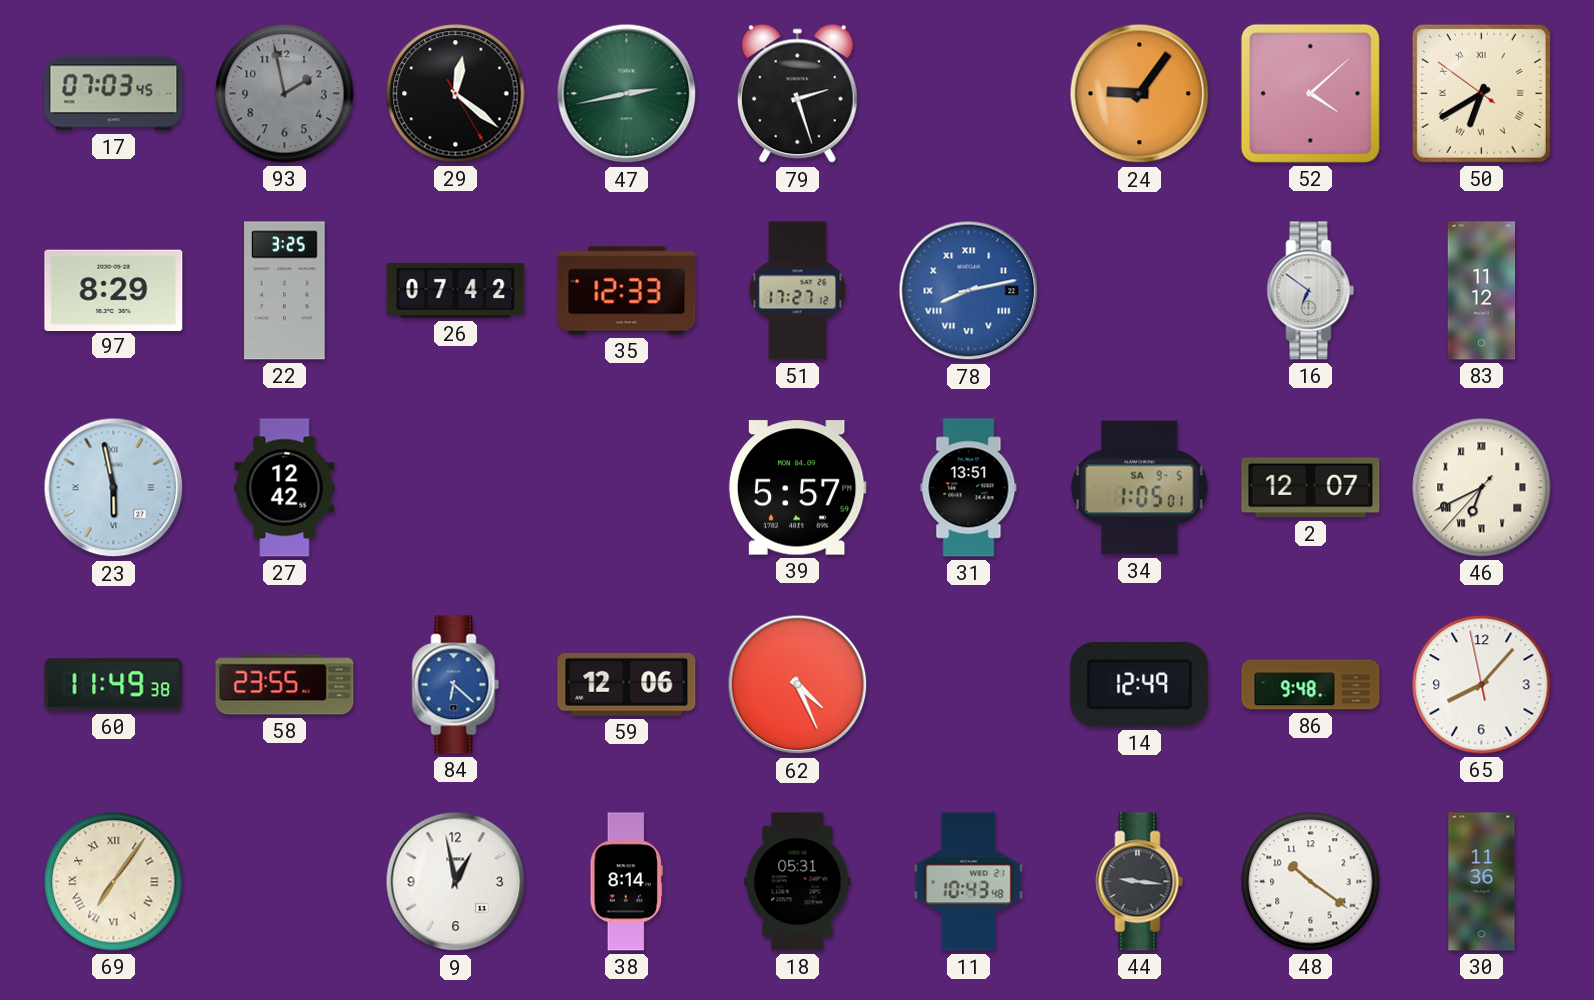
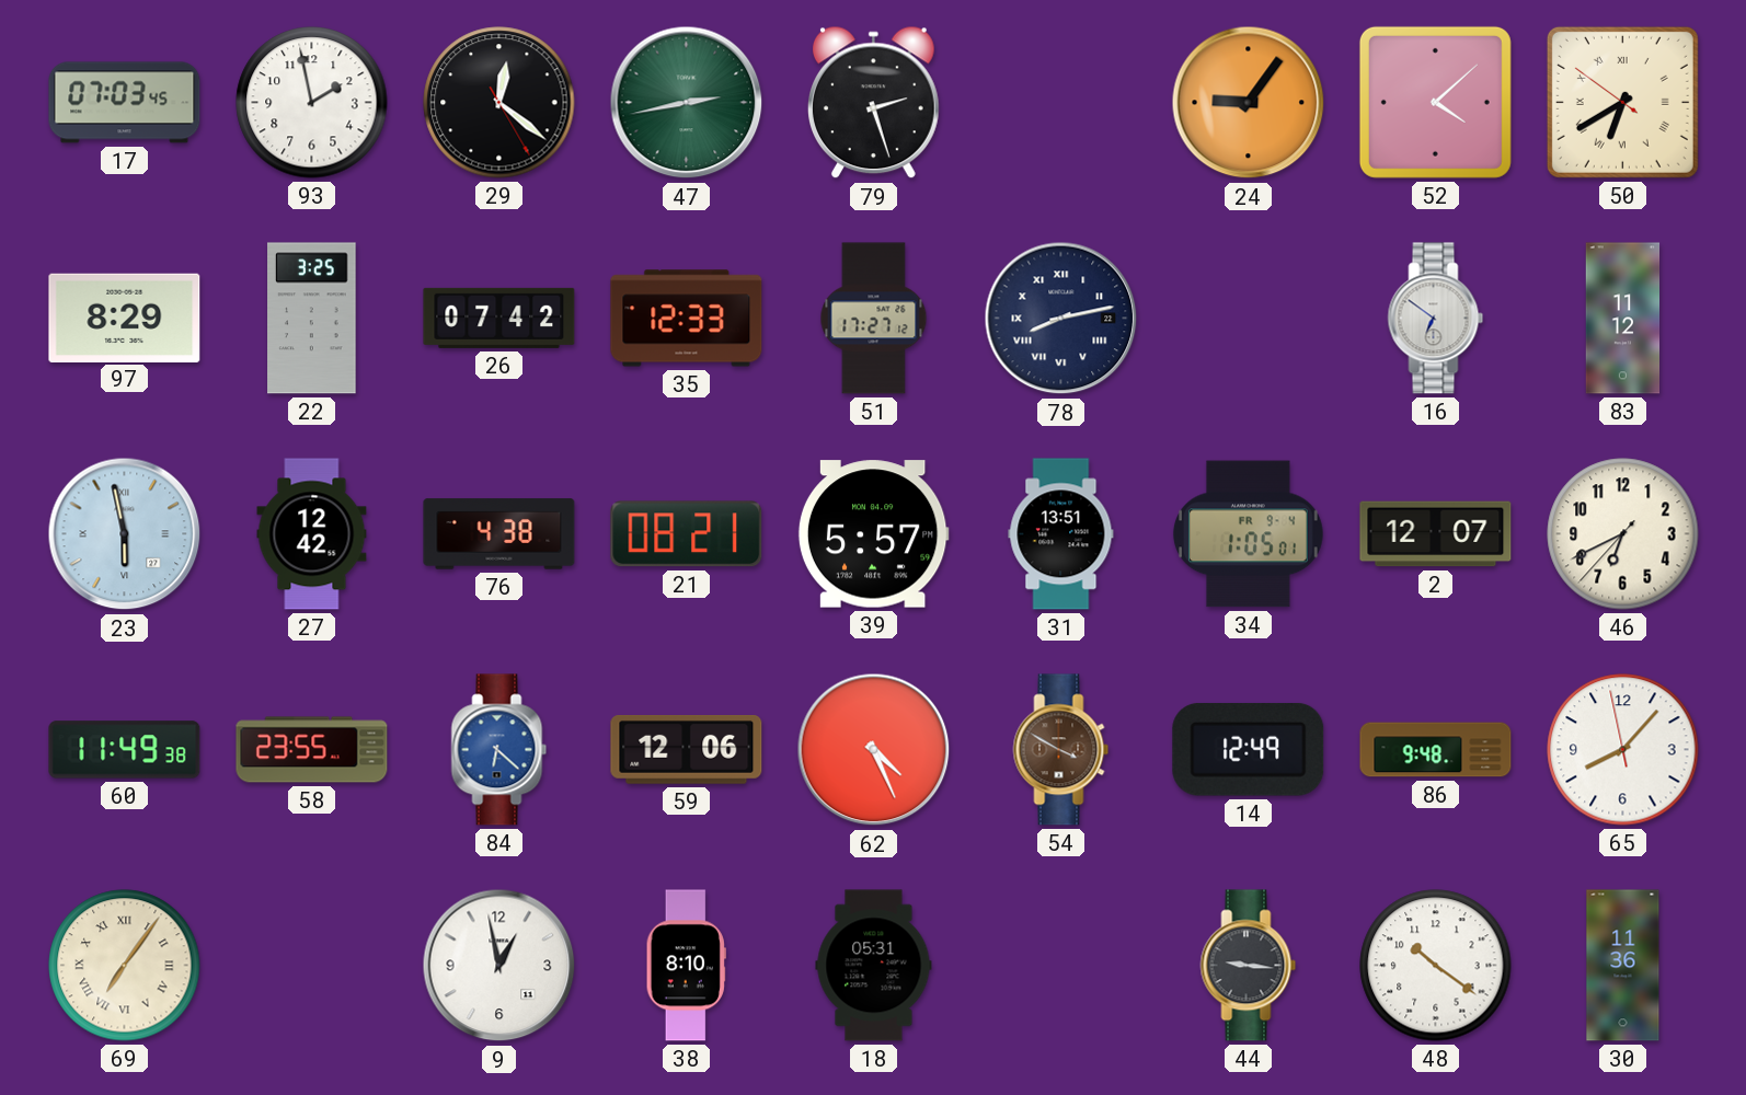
93 dial: grey -> white
78 dial: blue -> navy
76: none -> 4:38
21: none -> 08:21
34 date: SA 9-5 -> FR 9-4
46 numerals: Roman -> Arabic
54: none -> 3:50
38: 8:14 -> 8:10
11: 10:43 -> none
